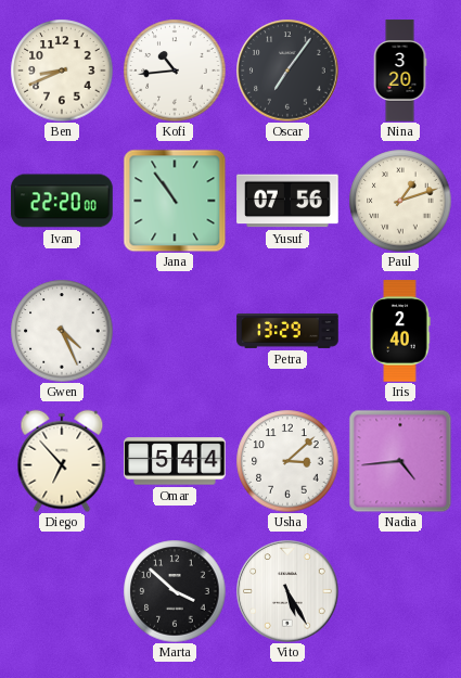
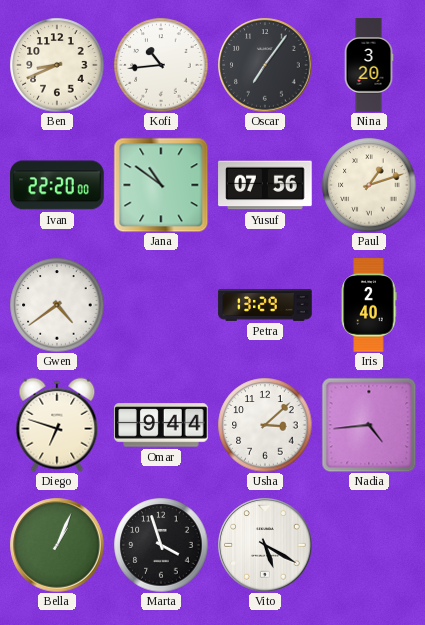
Jana: 10:54 -> 10:51
Gwen: 4:26 -> 4:39
Diego: 6:53 -> 6:48
Omar: 5:44 -> 9:44
Bella: none -> 1:04
Marta: 3:52 -> 3:57
Vito: 5:25 -> 5:20
